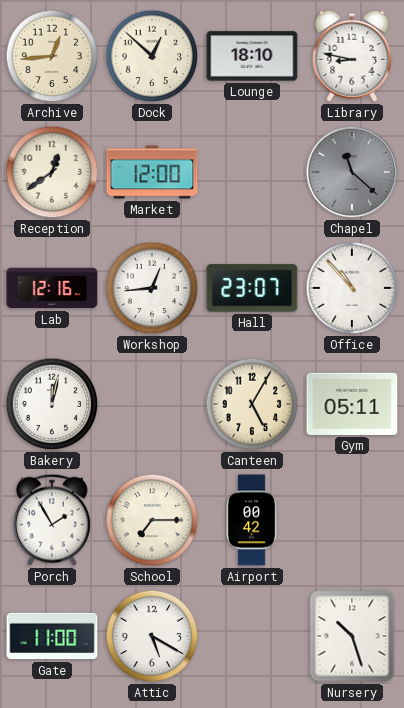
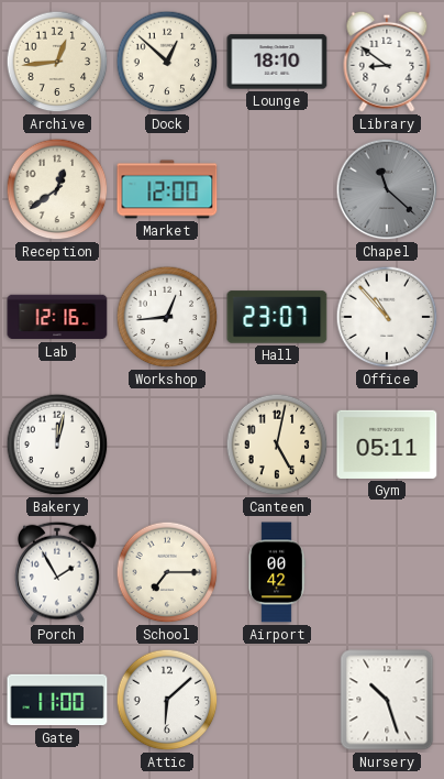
Library: 8:47 -> 8:51
Canteen: 5:05 -> 5:02
Attic: 5:20 -> 6:08
